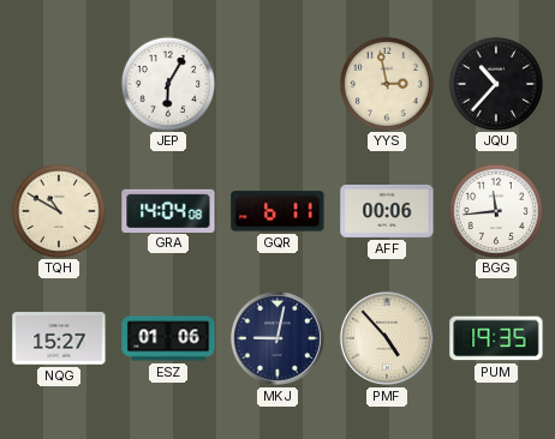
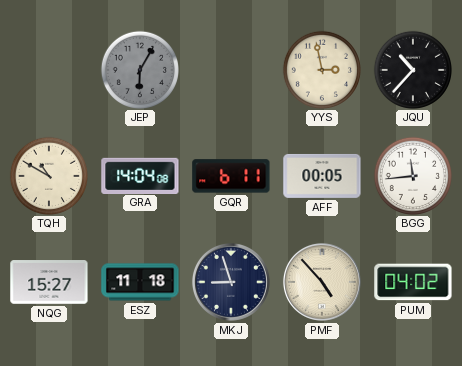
JEP dial: white -> grey
AFF: 00:06 -> 00:05
ESZ: 01:06 -> 11:18
MKJ: 9:02 -> 8:57
PUM: 19:35 -> 04:02
